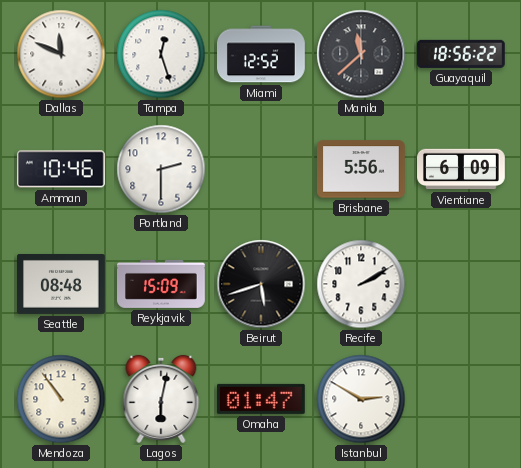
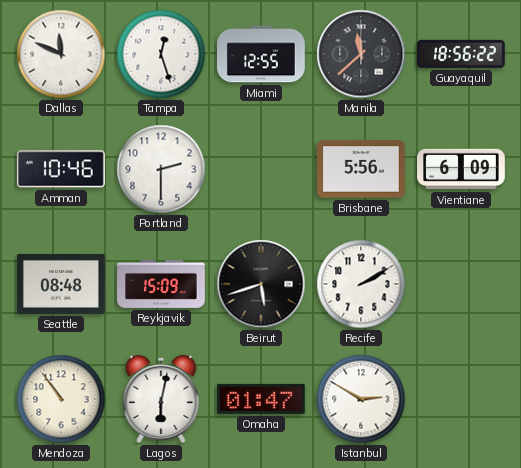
Miami: 12:52 -> 12:55
